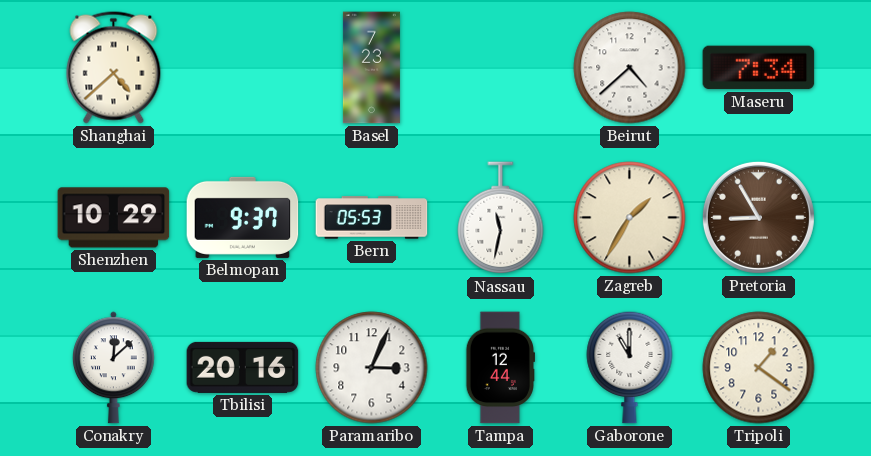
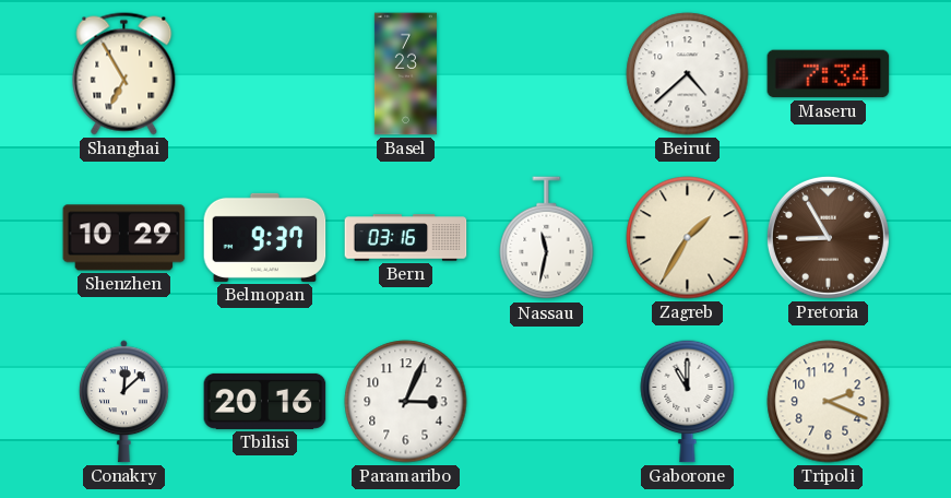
Shanghai: 4:38 -> 6:55
Bern: 05:53 -> 03:16
Tampa: 12:44 -> none
Tripoli: 1:21 -> 2:19
